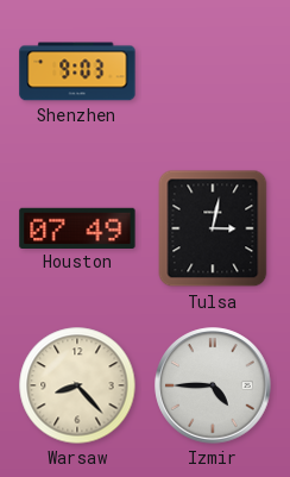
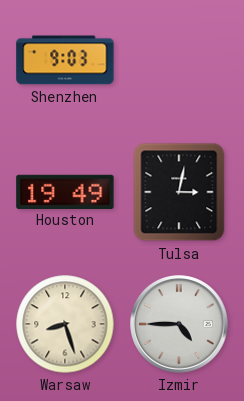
Houston: 07:49 -> 19:49
Warsaw: 8:23 -> 8:27
